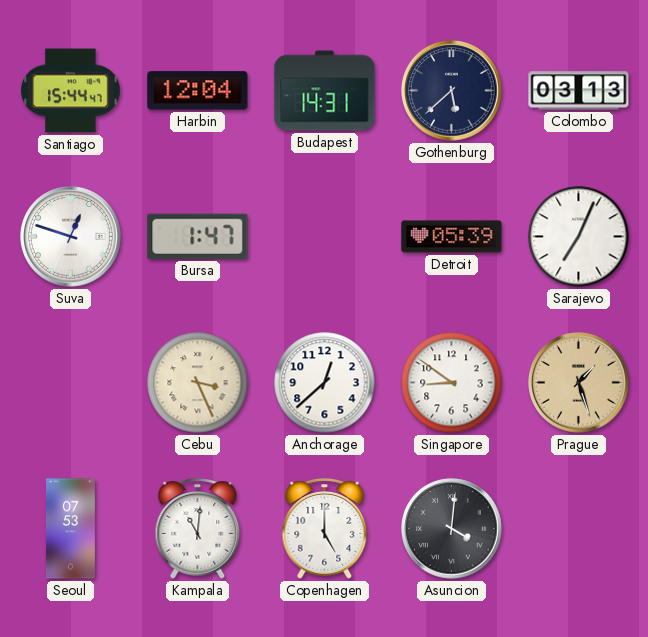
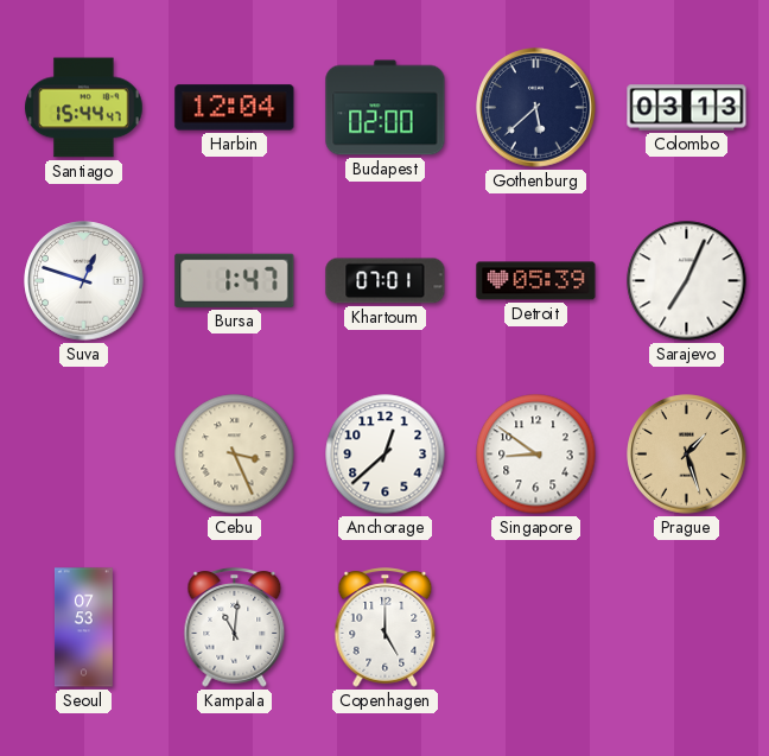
Budapest: 14:31 -> 02:00
Khartoum: none -> 07:01
Asuncion: 4:01 -> none
